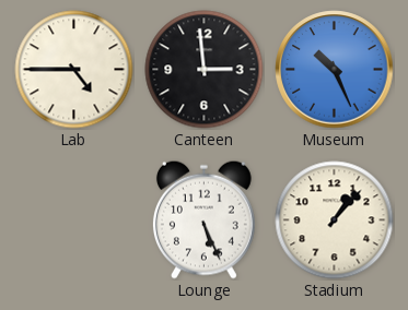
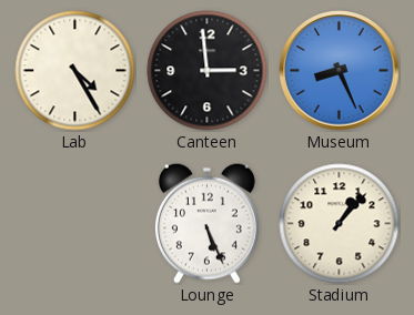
Lab: 4:45 -> 4:25
Museum: 10:26 -> 8:26
